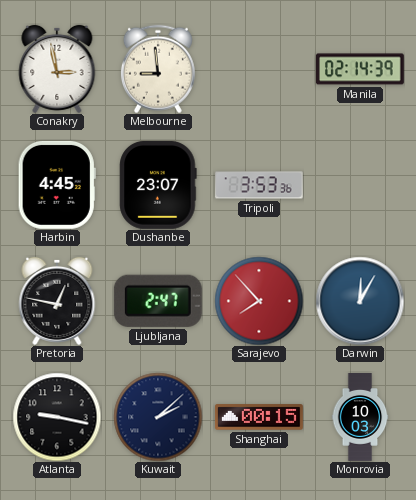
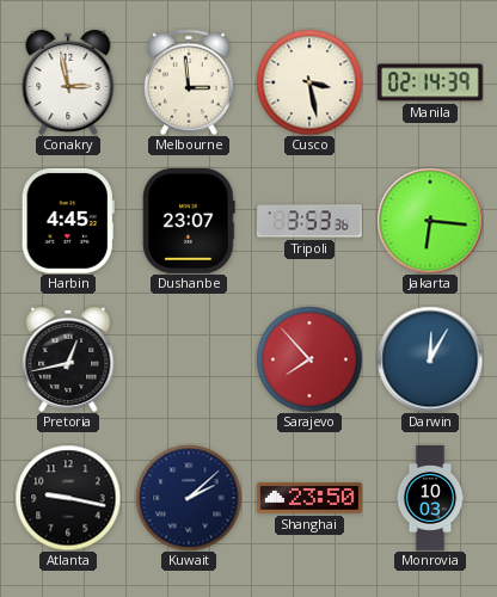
Melbourne: 8:59 -> 2:59
Cusco: none -> 3:28
Jakarta: none -> 6:16
Pretoria: 12:47 -> 12:43
Ljubljana: 2:47 -> none
Shanghai: 00:15 -> 23:50
